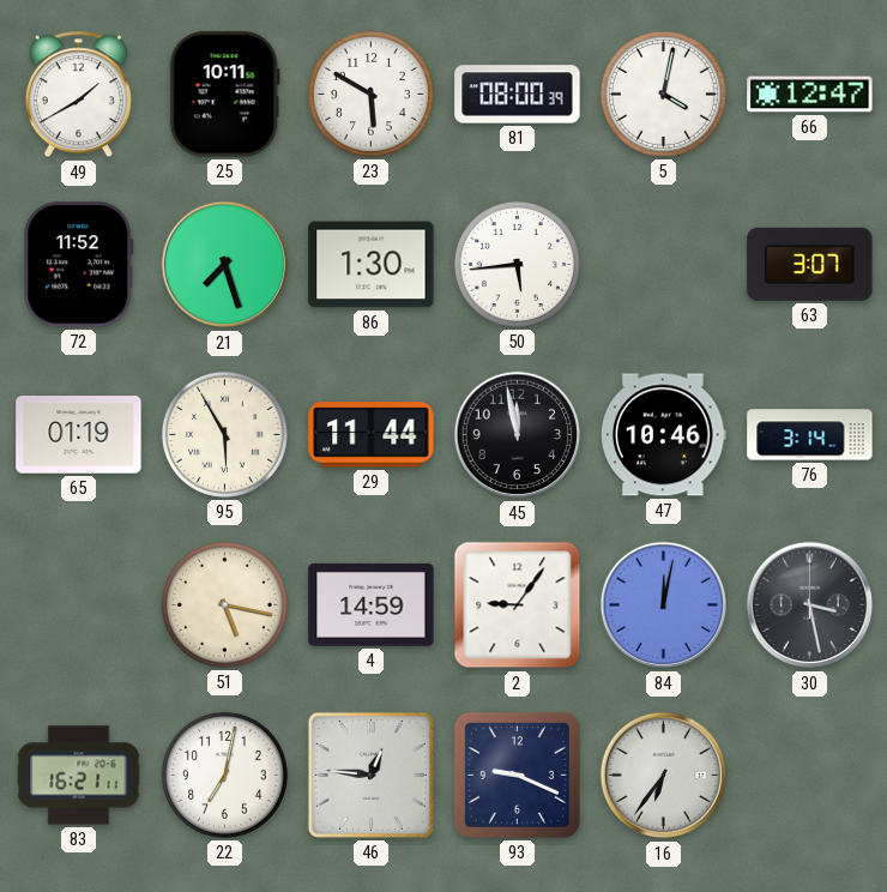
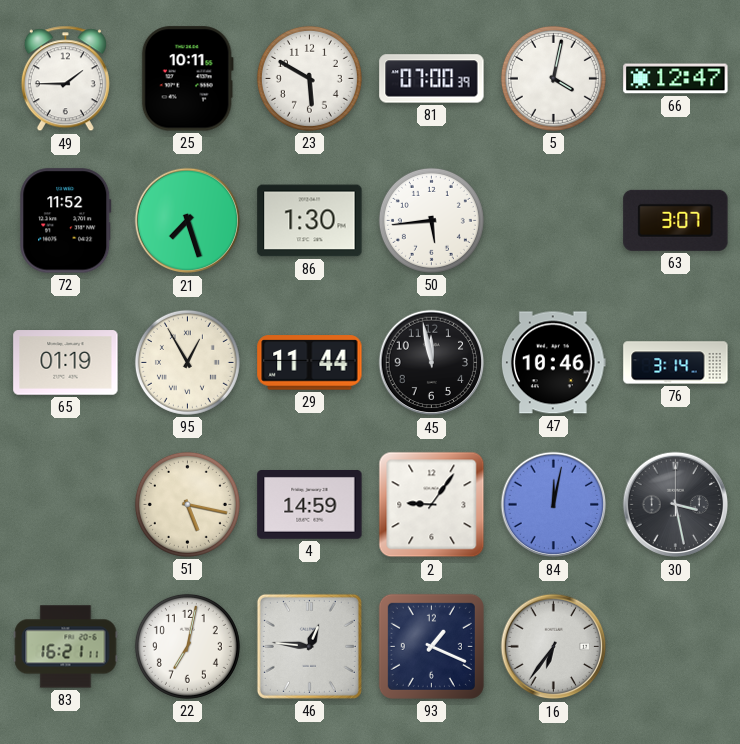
49: 1:40 -> 1:45
81: 08:00 -> 07:00
95: 5:55 -> 12:55
93: 9:19 -> 1:19
